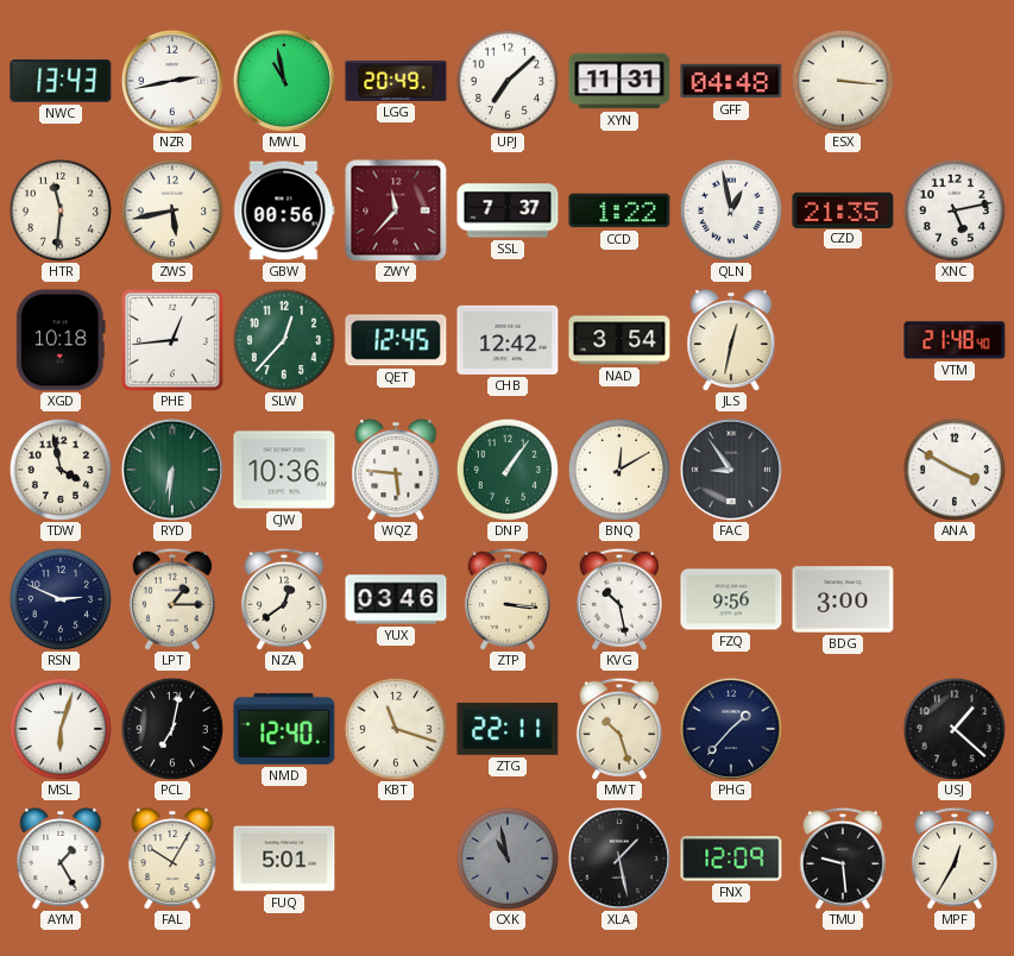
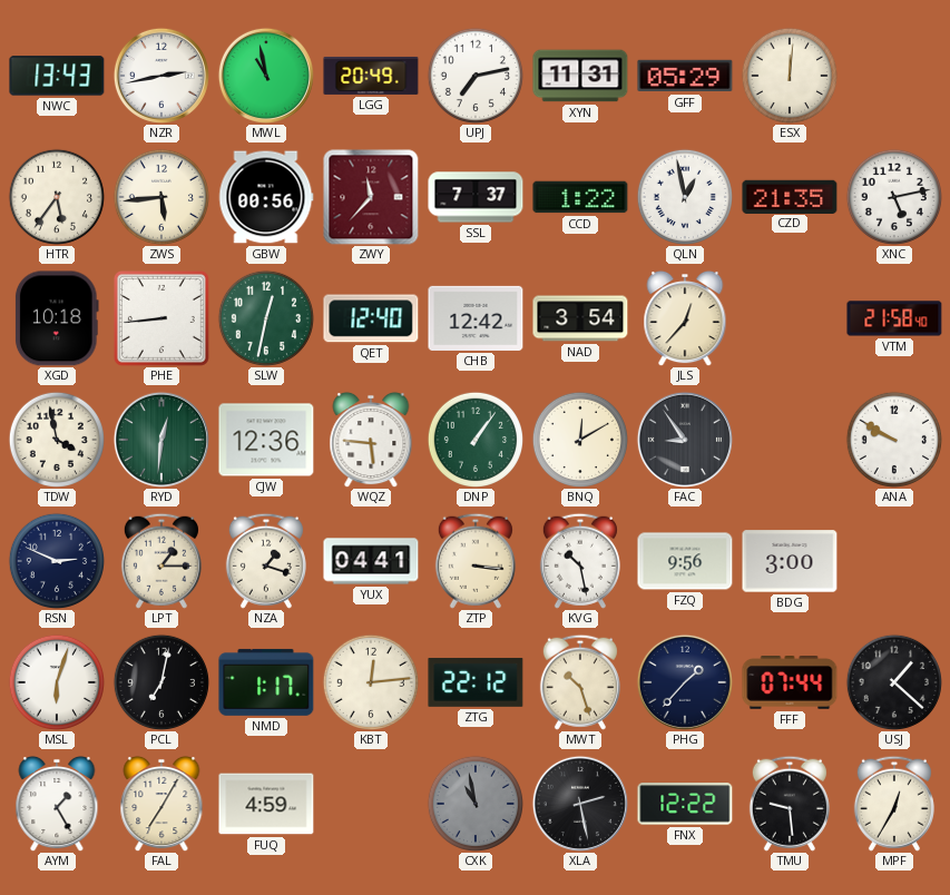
UPJ: 7:08 -> 7:13
GFF: 04:48 -> 05:29
ESX: 3:16 -> 12:01
HTR: 11:31 -> 5:36
ZWS: 5:43 -> 5:44
PHE: 12:44 -> 8:44
SLW: 12:37 -> 12:32
QET: 12:45 -> 12:40
JLS: 12:32 -> 12:37
VTM: 21:48 -> 21:58
RYD: 6:31 -> 12:31
CJW: 10:36 -> 12:36
ANA: 3:50 -> 9:50
NZA: 12:39 -> 1:18
YUX: 03:46 -> 04:41
NMD: 12:40 -> 1:17
KBT: 11:18 -> 12:14
ZTG: 22:11 -> 22:12
FFF: none -> 07:44
FAL: 10:05 -> 7:05
FUQ: 5:01 -> 4:59
XLA: 1:28 -> 2:28
FNX: 12:09 -> 12:22
